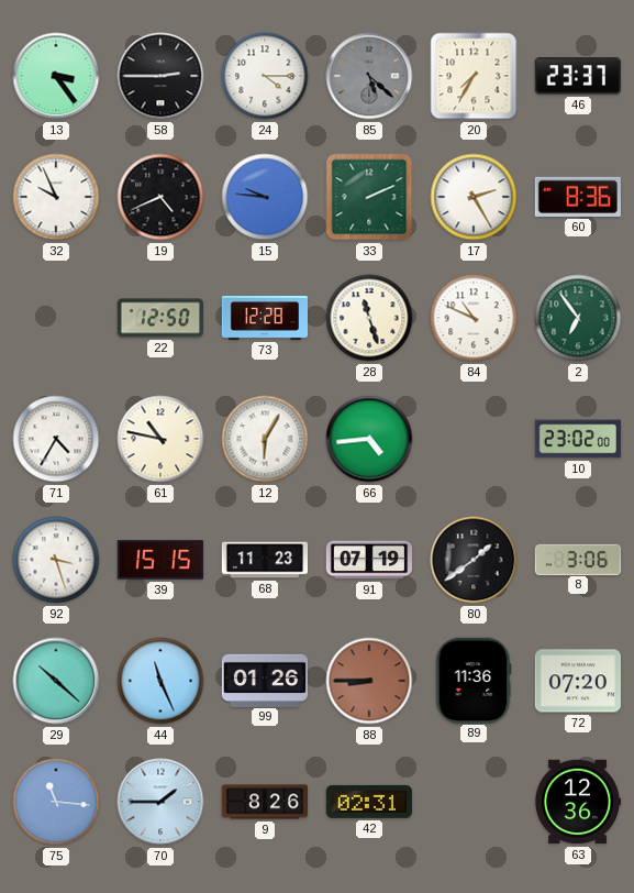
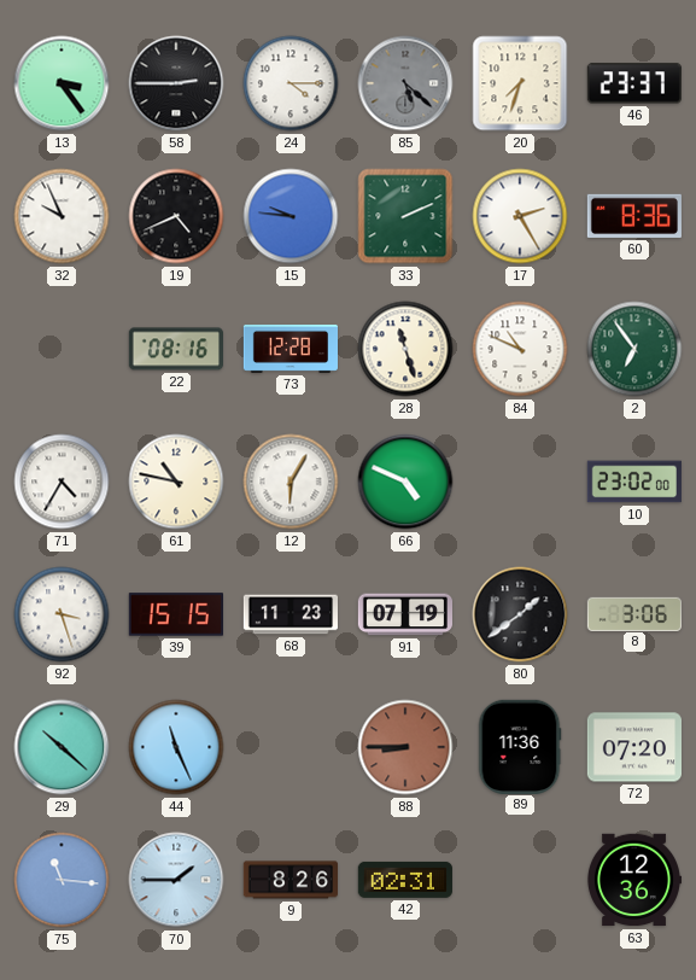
20: 7:35 -> 7:33
22: 12:50 -> 08:16
66: 4:44 -> 4:49
99: 01:26 -> none
